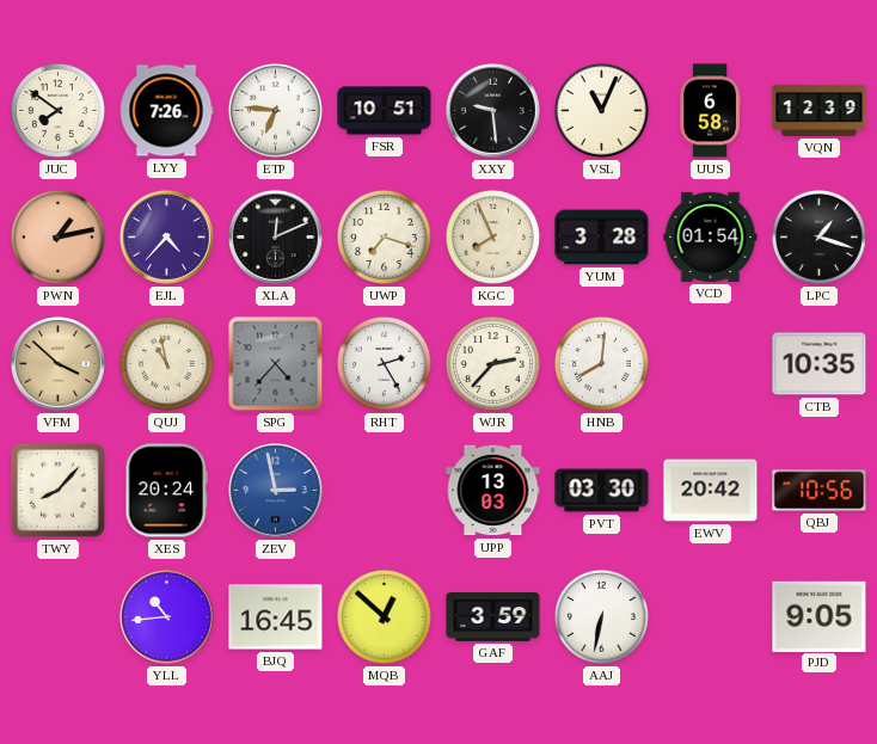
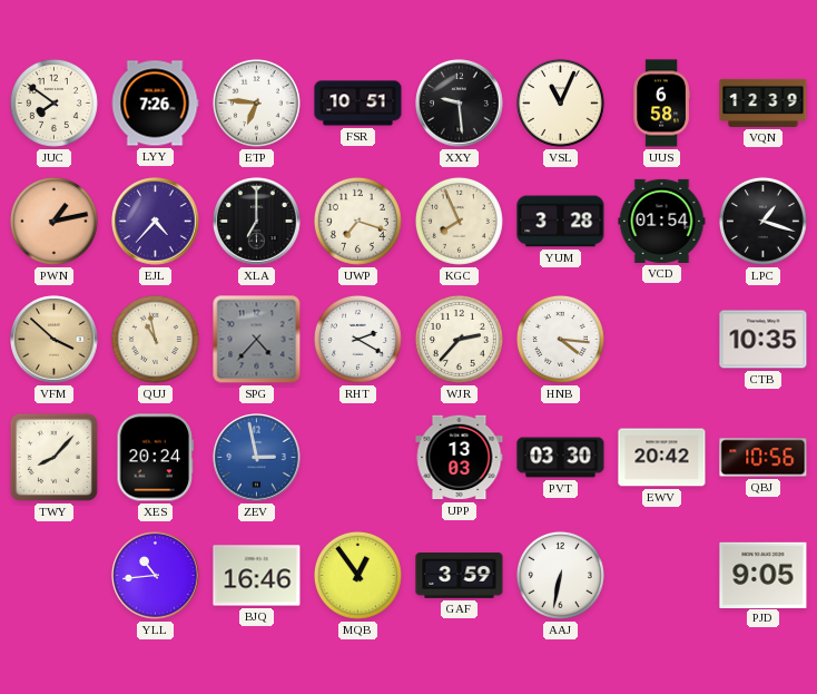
XLA: 12:11 -> 7:00
RHT: 2:25 -> 2:20
HNB: 8:01 -> 4:16
BJQ: 16:45 -> 16:46
MQB: 12:52 -> 12:54
